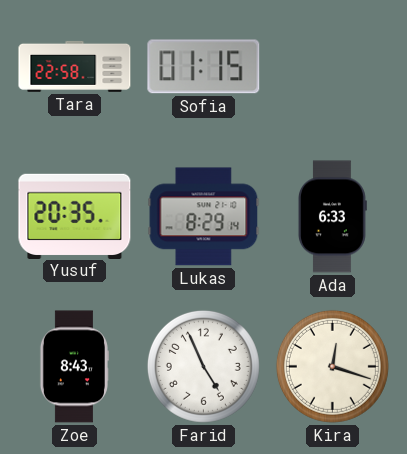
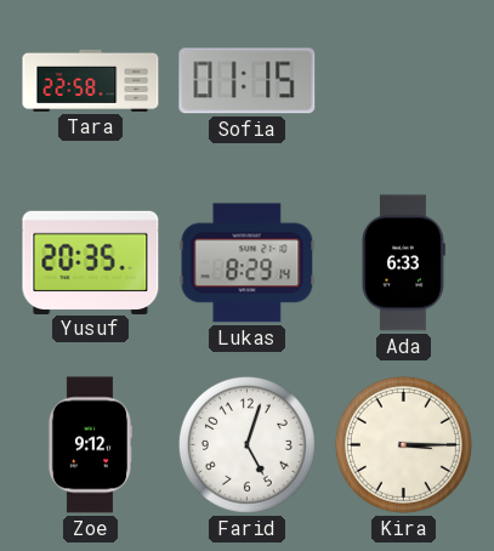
Zoe: 8:43 -> 9:12
Farid: 4:56 -> 5:03
Kira: 12:18 -> 3:15
